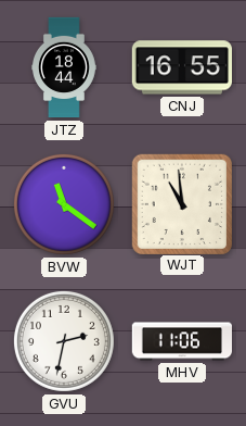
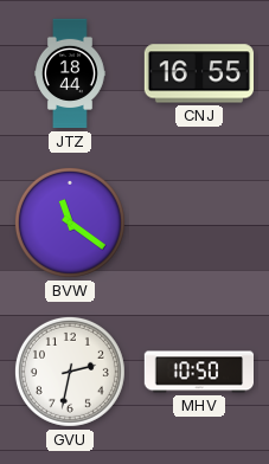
WJT: 10:59 -> none
MHV: 11:06 -> 10:50
